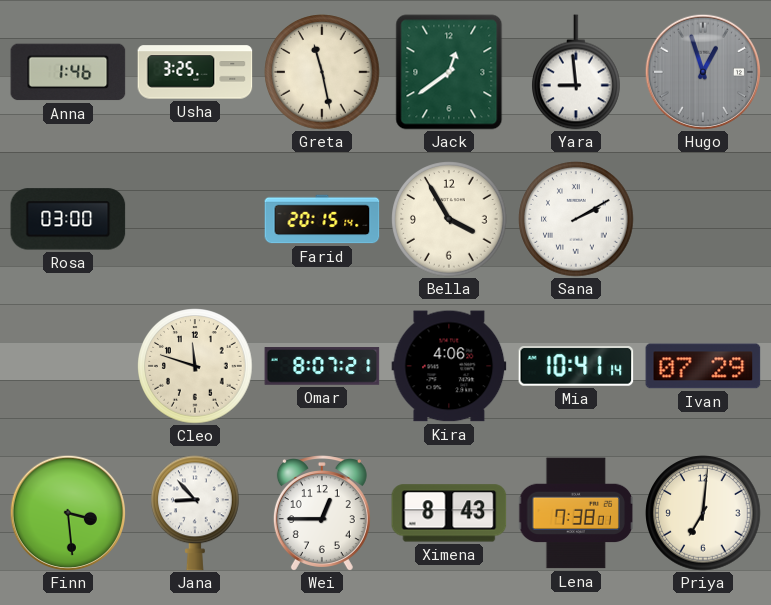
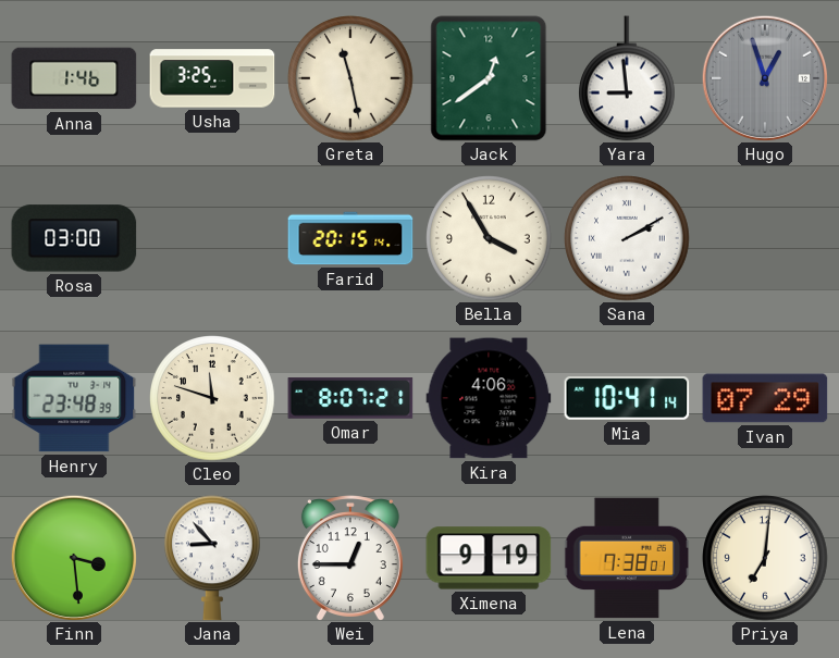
Henry: none -> 23:48
Ximena: 8:43 -> 9:19
